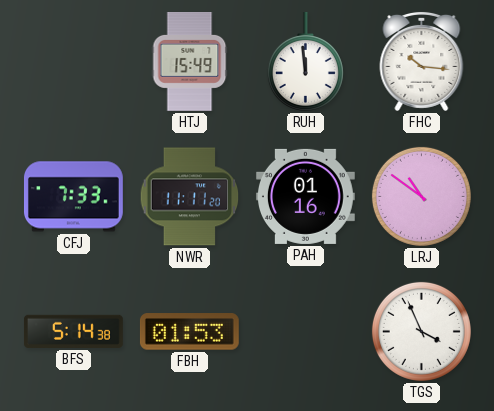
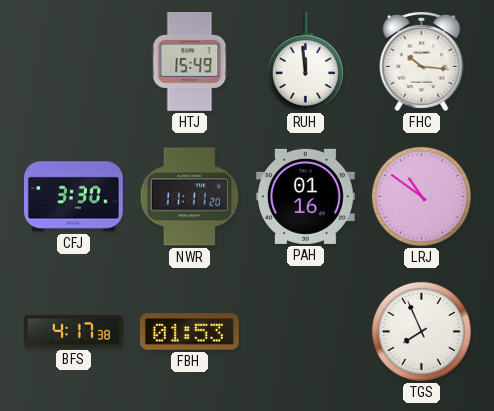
CFJ: 7:33 -> 3:30
BFS: 5:14 -> 4:17
TGS: 3:56 -> 7:56
